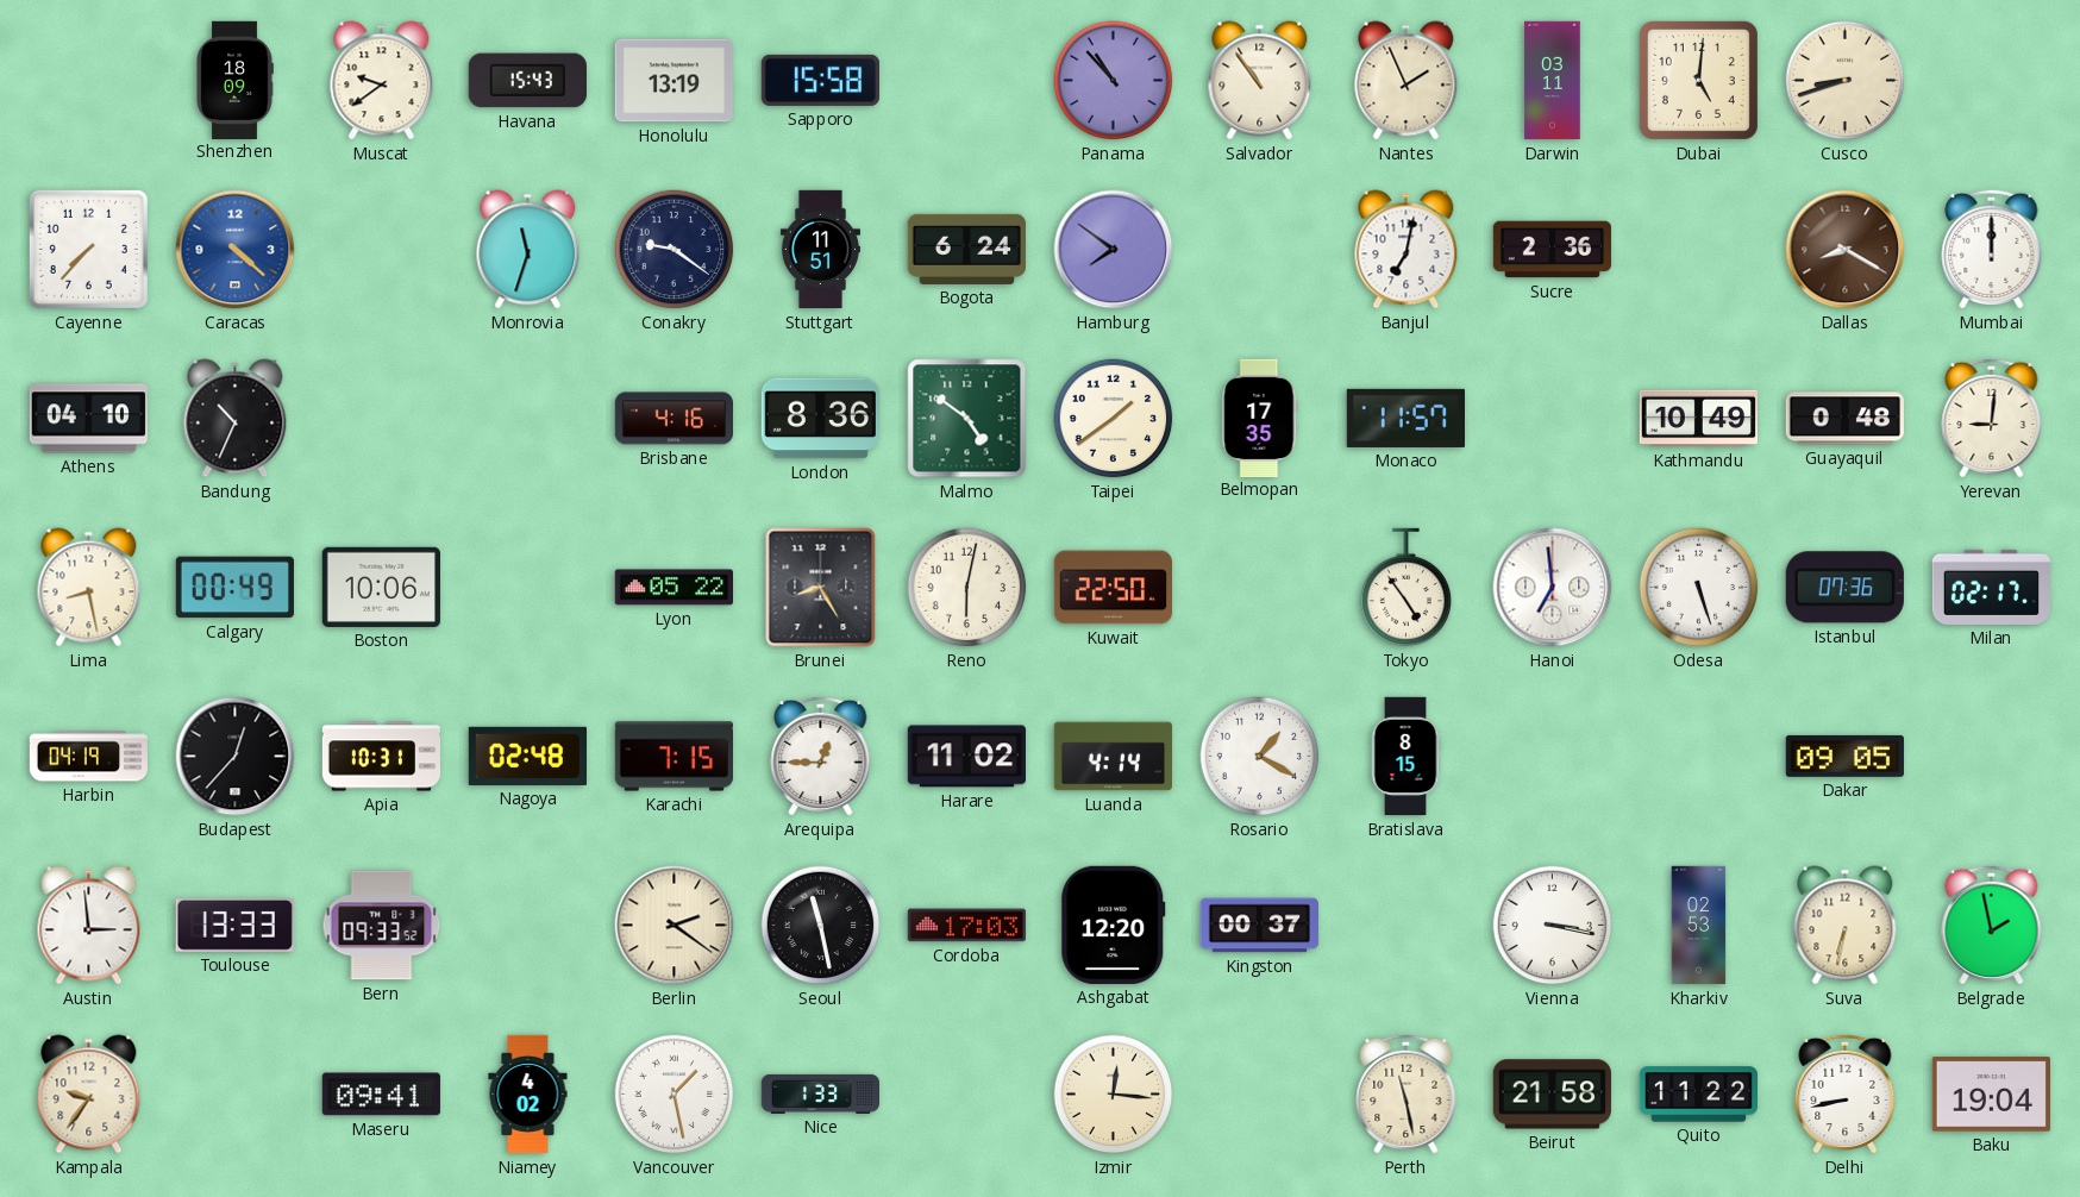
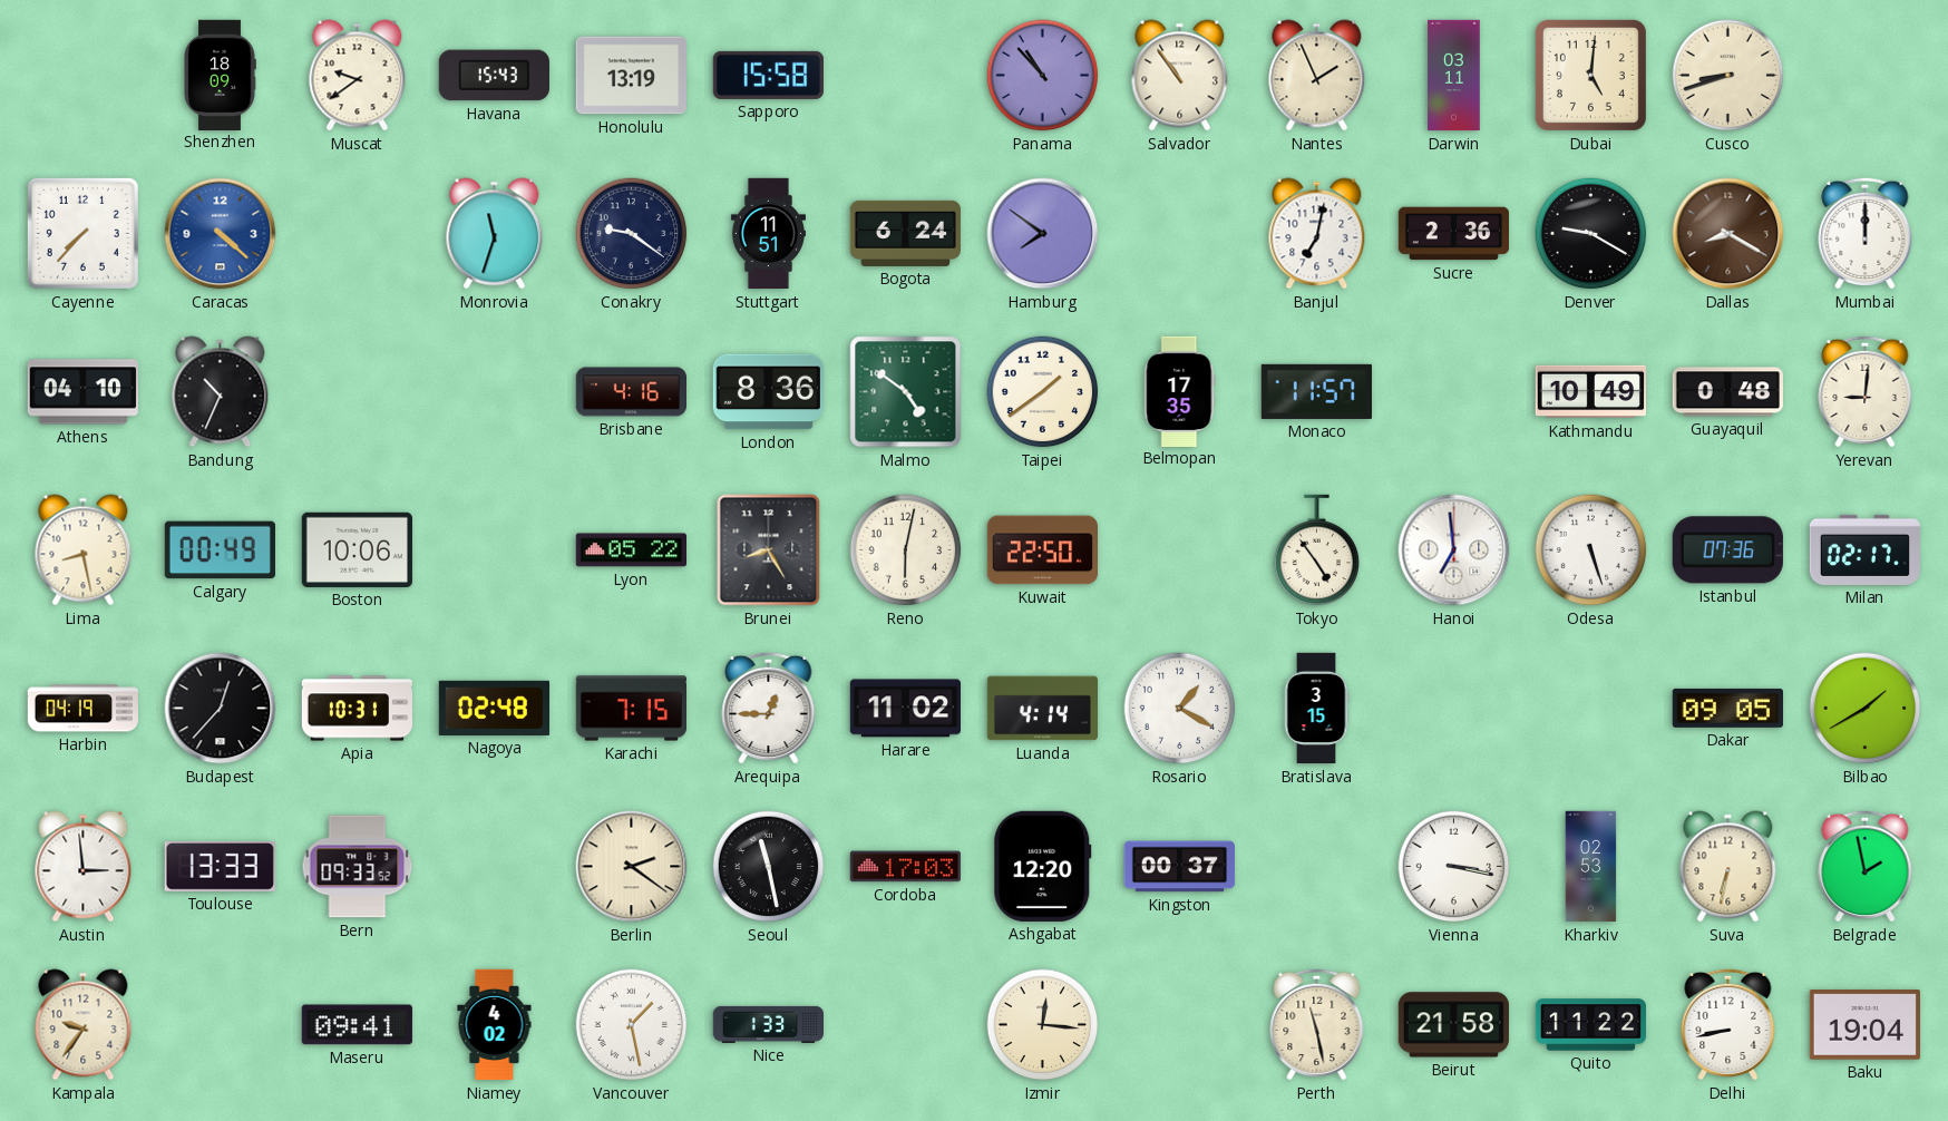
Denver: none -> 9:20
Bratislava: 8:15 -> 3:15
Bilbao: none -> 1:40
